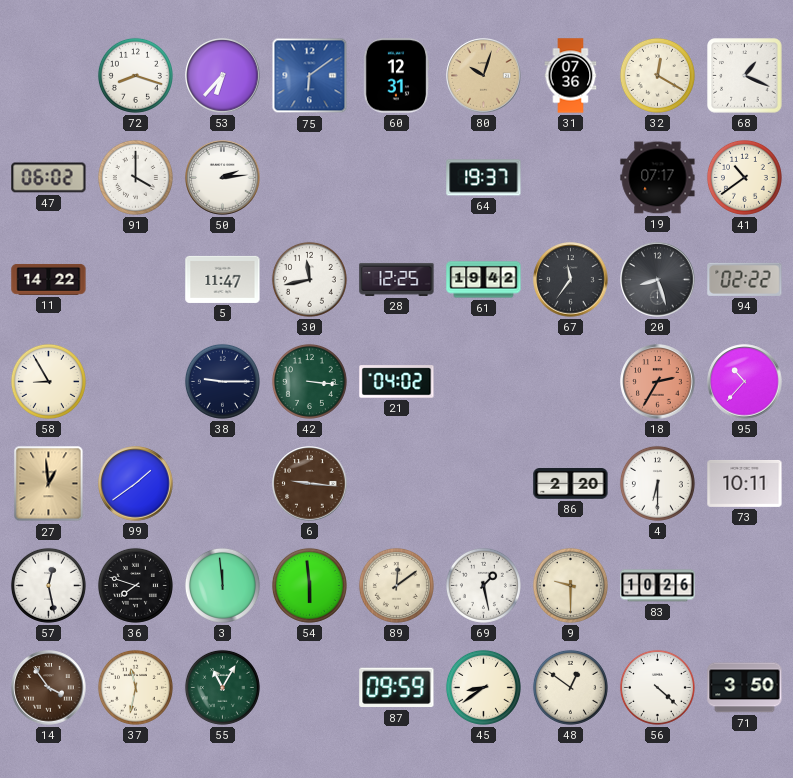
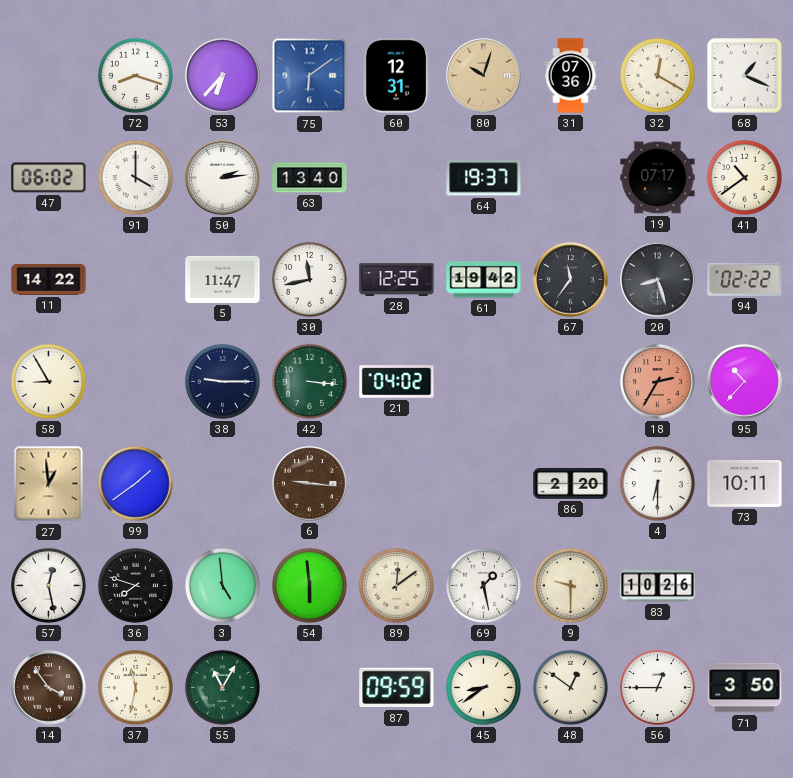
63: none -> 13:40
3: 11:59 -> 4:59
56: 4:22 -> 12:45
